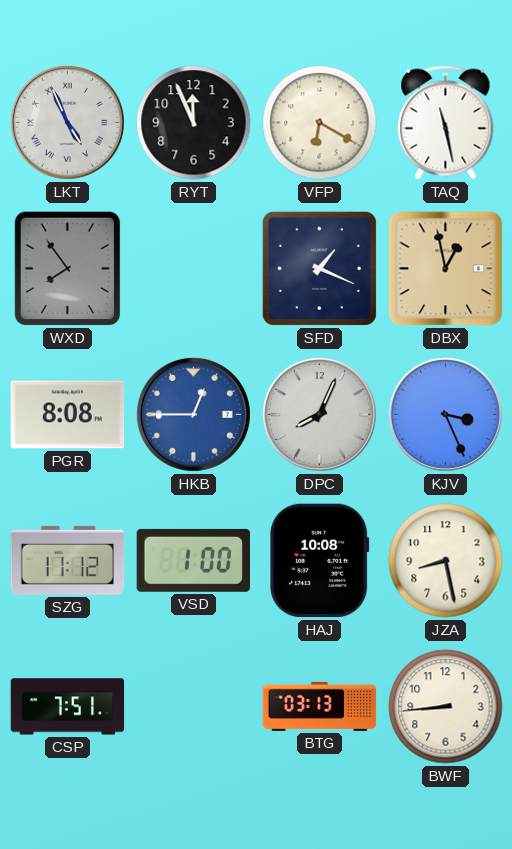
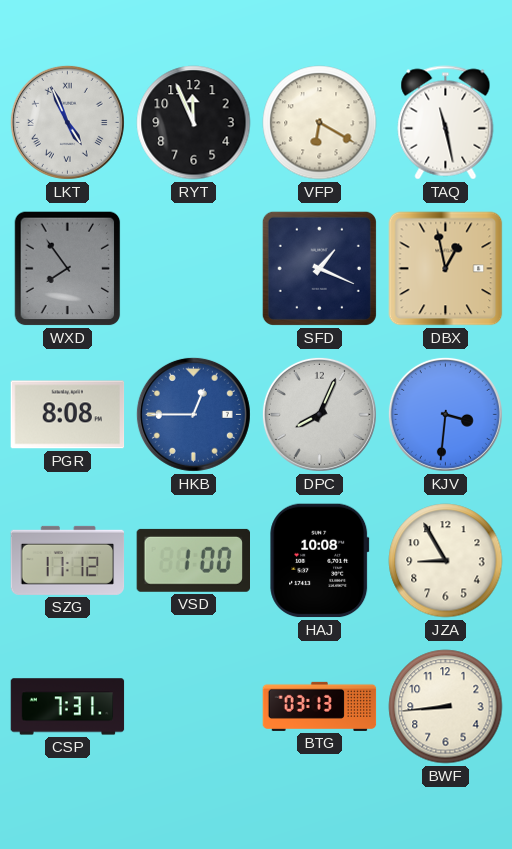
KJV: 3:26 -> 3:31
JZA: 8:28 -> 8:55
CSP: 7:51 -> 7:31
